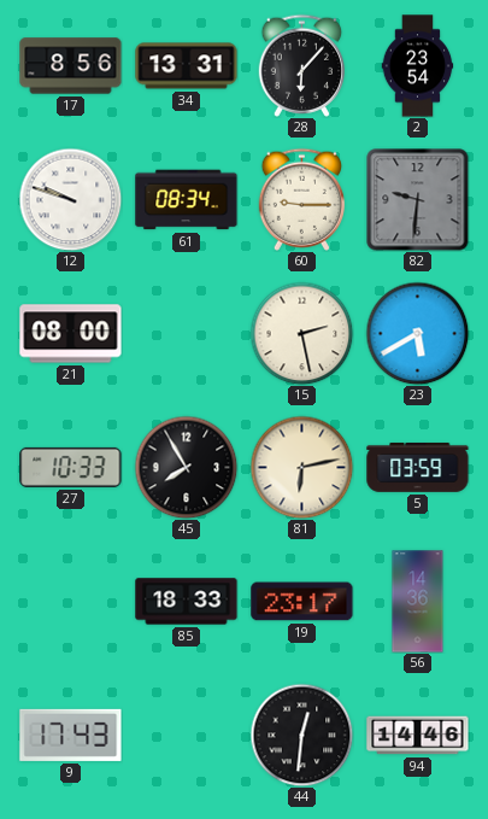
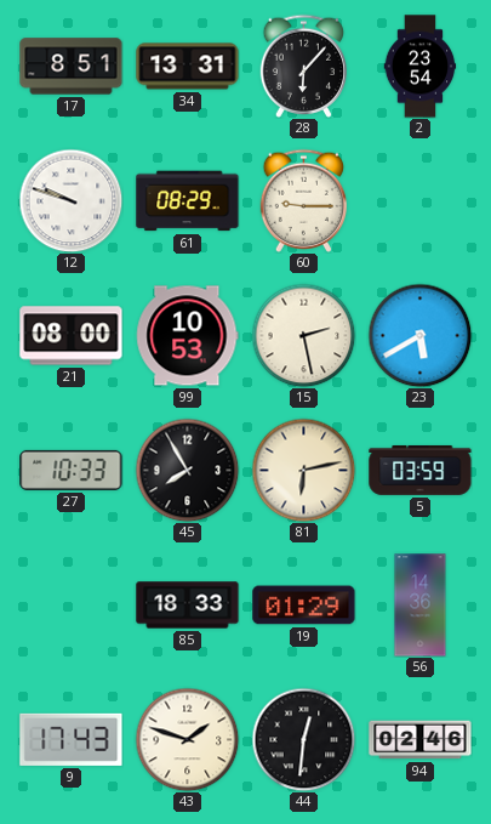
17: 8:56 -> 8:51
61: 08:34 -> 08:29
82: 9:31 -> none
99: none -> 10:53
19: 23:17 -> 01:29
43: none -> 1:48
94: 14:46 -> 02:46
